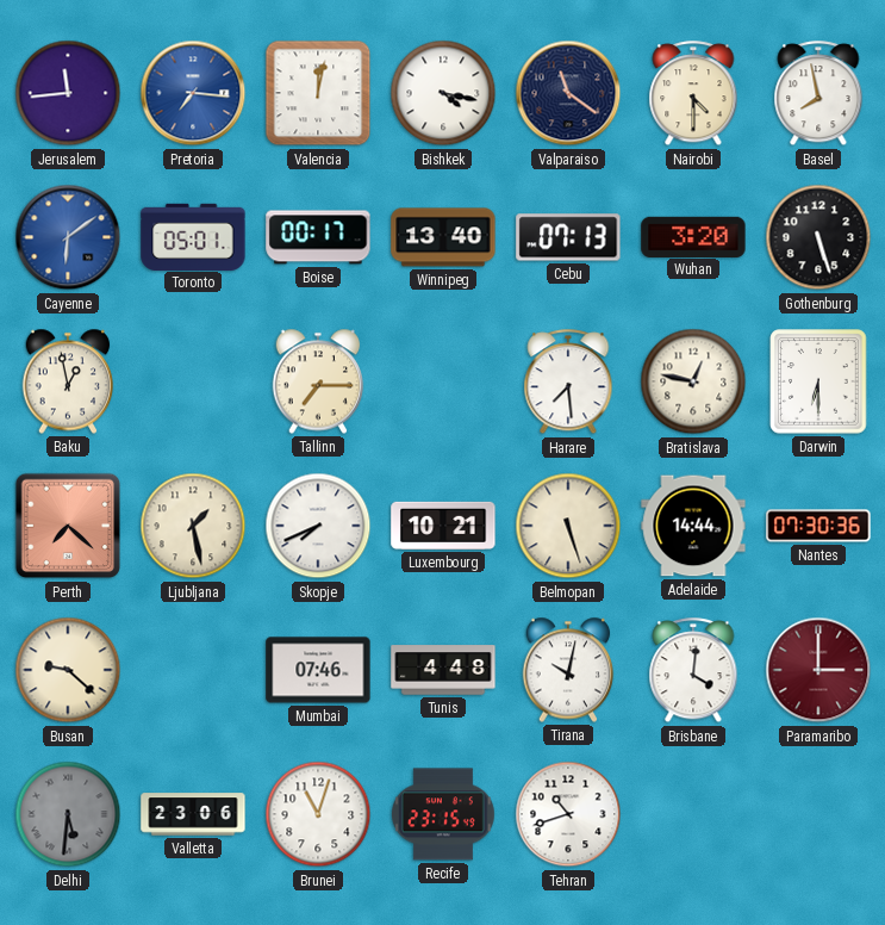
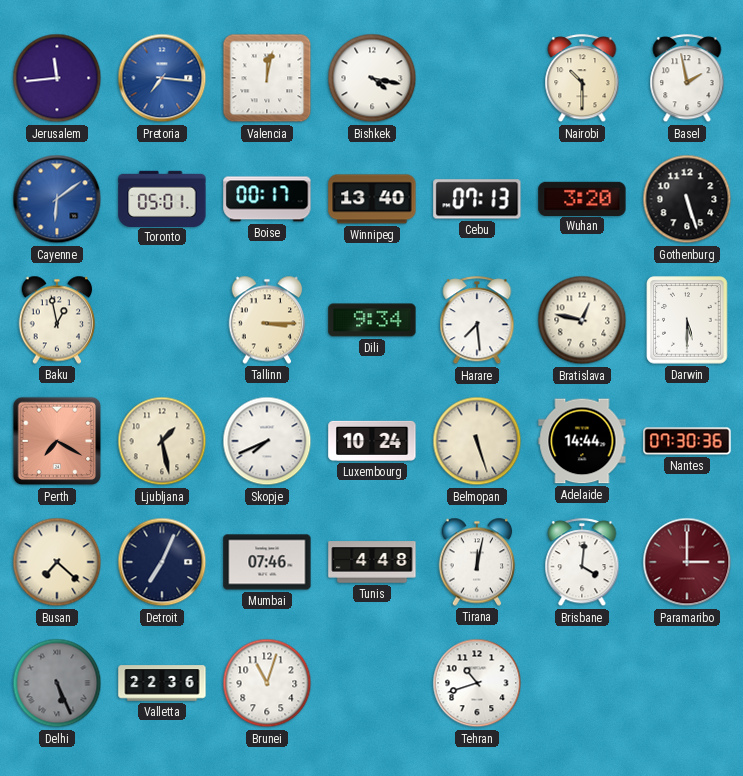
Valparaiso: 11:21 -> none
Nairobi: 4:30 -> 10:30
Basel: 7:58 -> 1:58
Tallinn: 7:15 -> 3:15
Dili: none -> 9:34
Darwin: 6:30 -> 5:30
Perth: 7:22 -> 7:20
Luxembourg: 10:21 -> 10:24
Busan: 9:22 -> 7:22
Detroit: none -> 7:04
Tirana: 10:02 -> 12:02
Delhi: 5:31 -> 5:26
Valletta: 23:06 -> 22:36
Recife: 23:15 -> none
